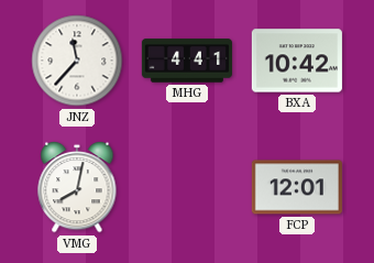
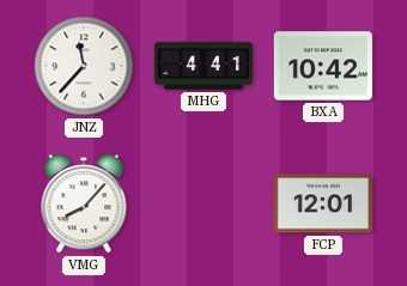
VMG: 8:02 -> 8:07
